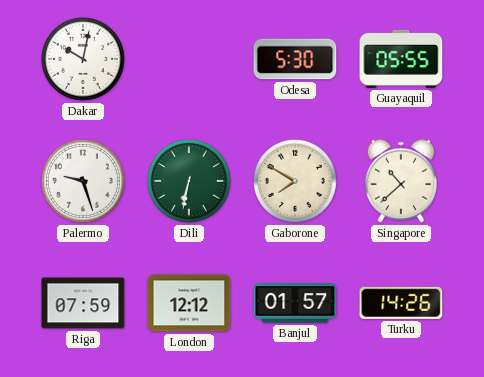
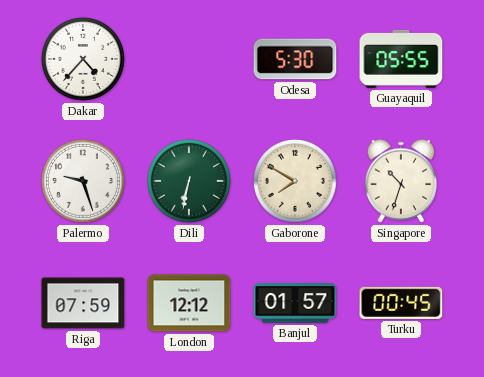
Dakar: 10:02 -> 4:37
Singapore: 10:38 -> 10:33
Turku: 14:26 -> 00:45
